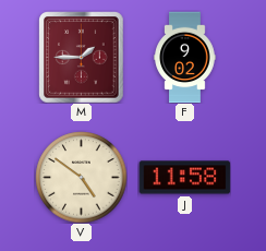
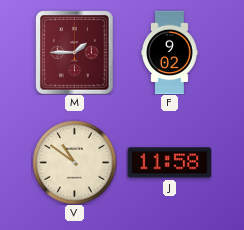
V: 4:51 -> 10:51
